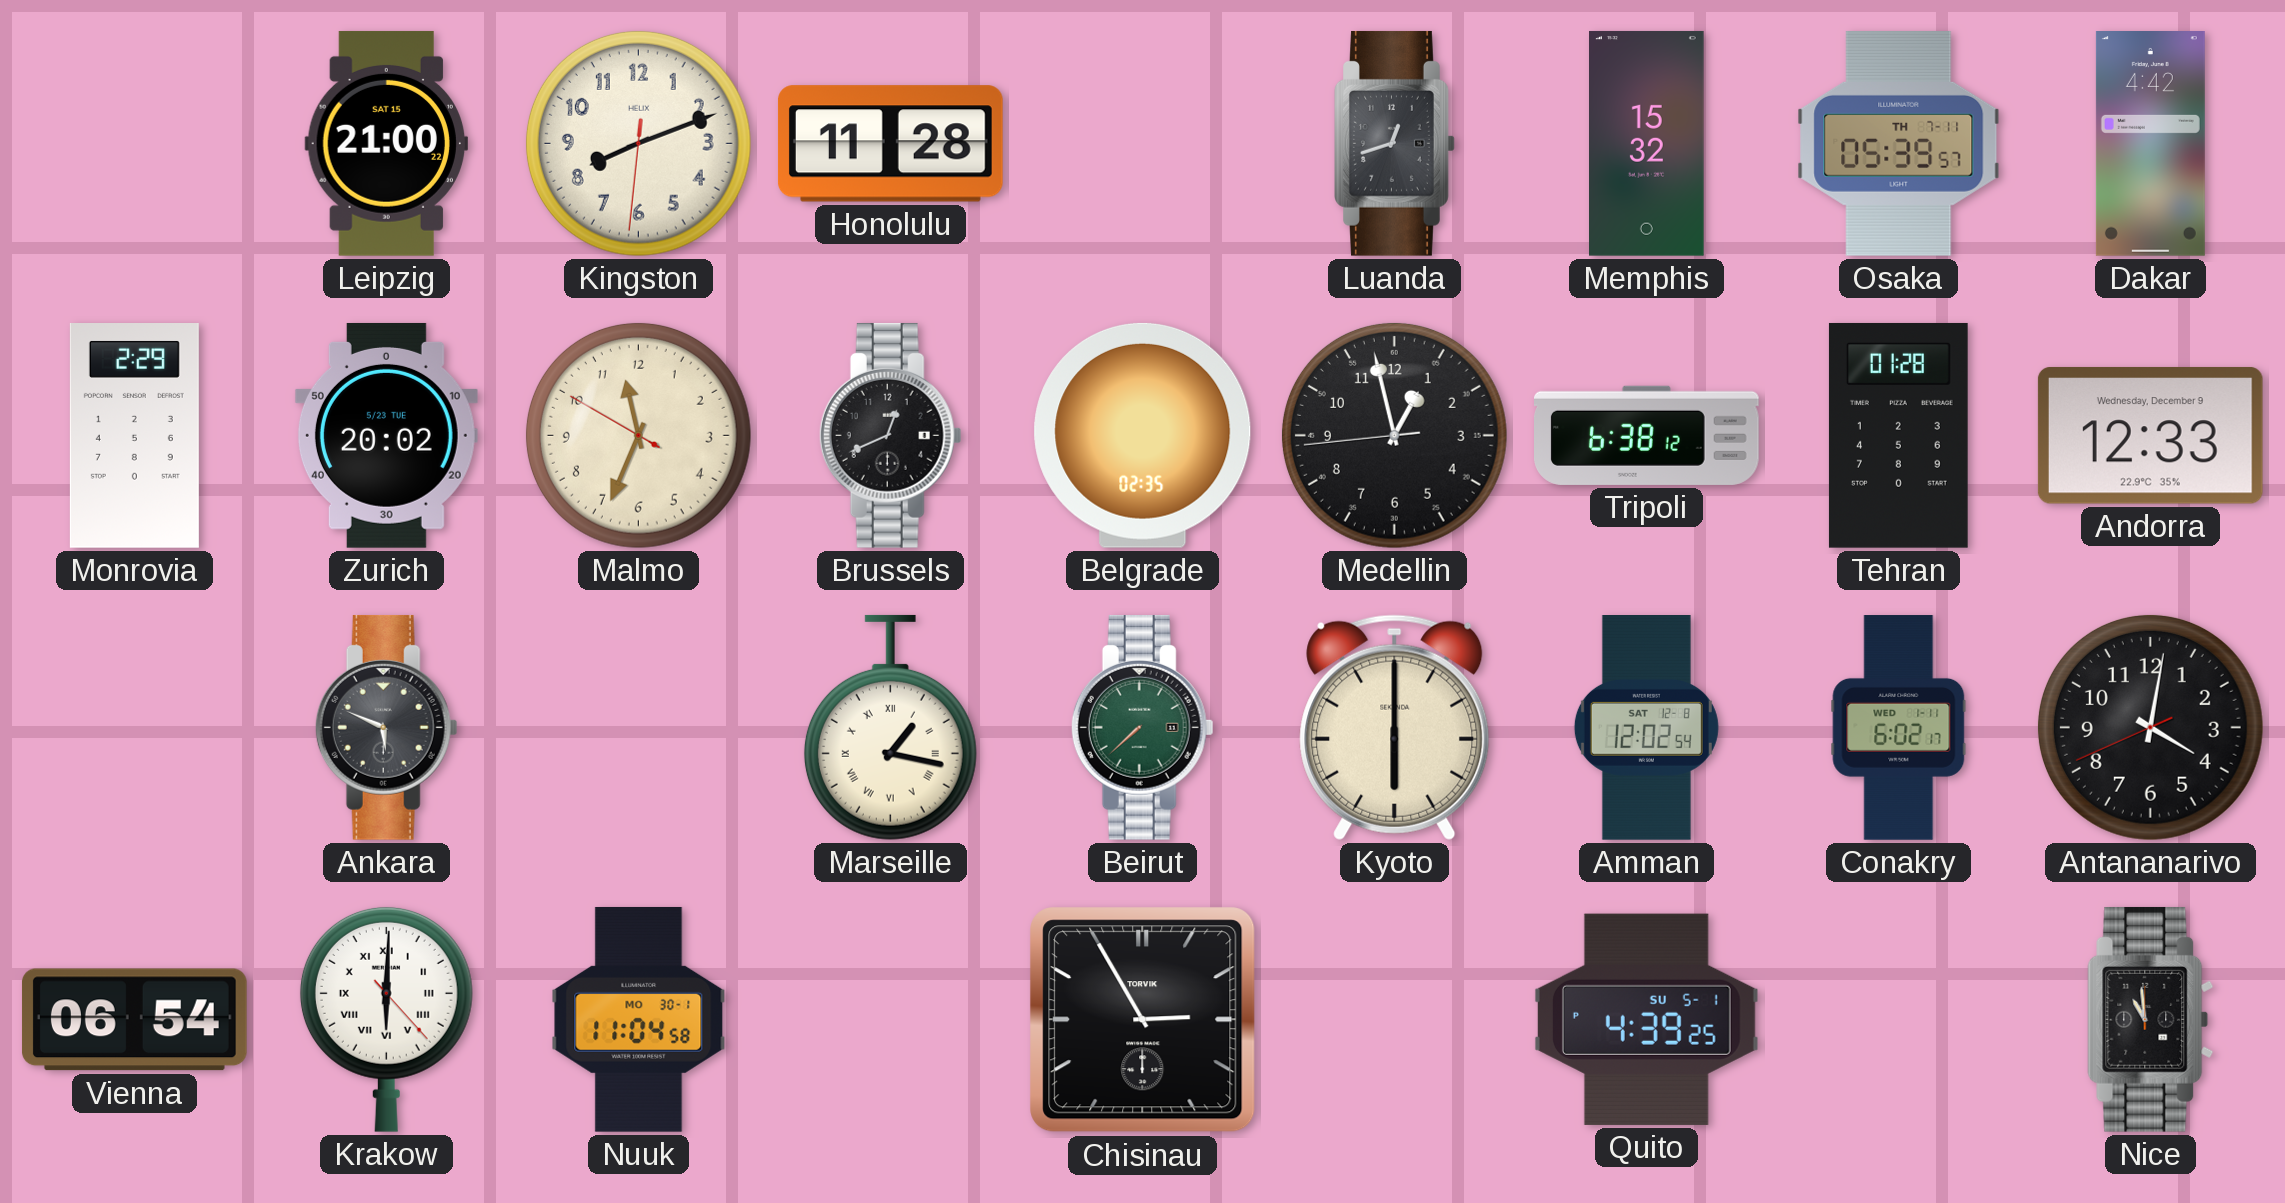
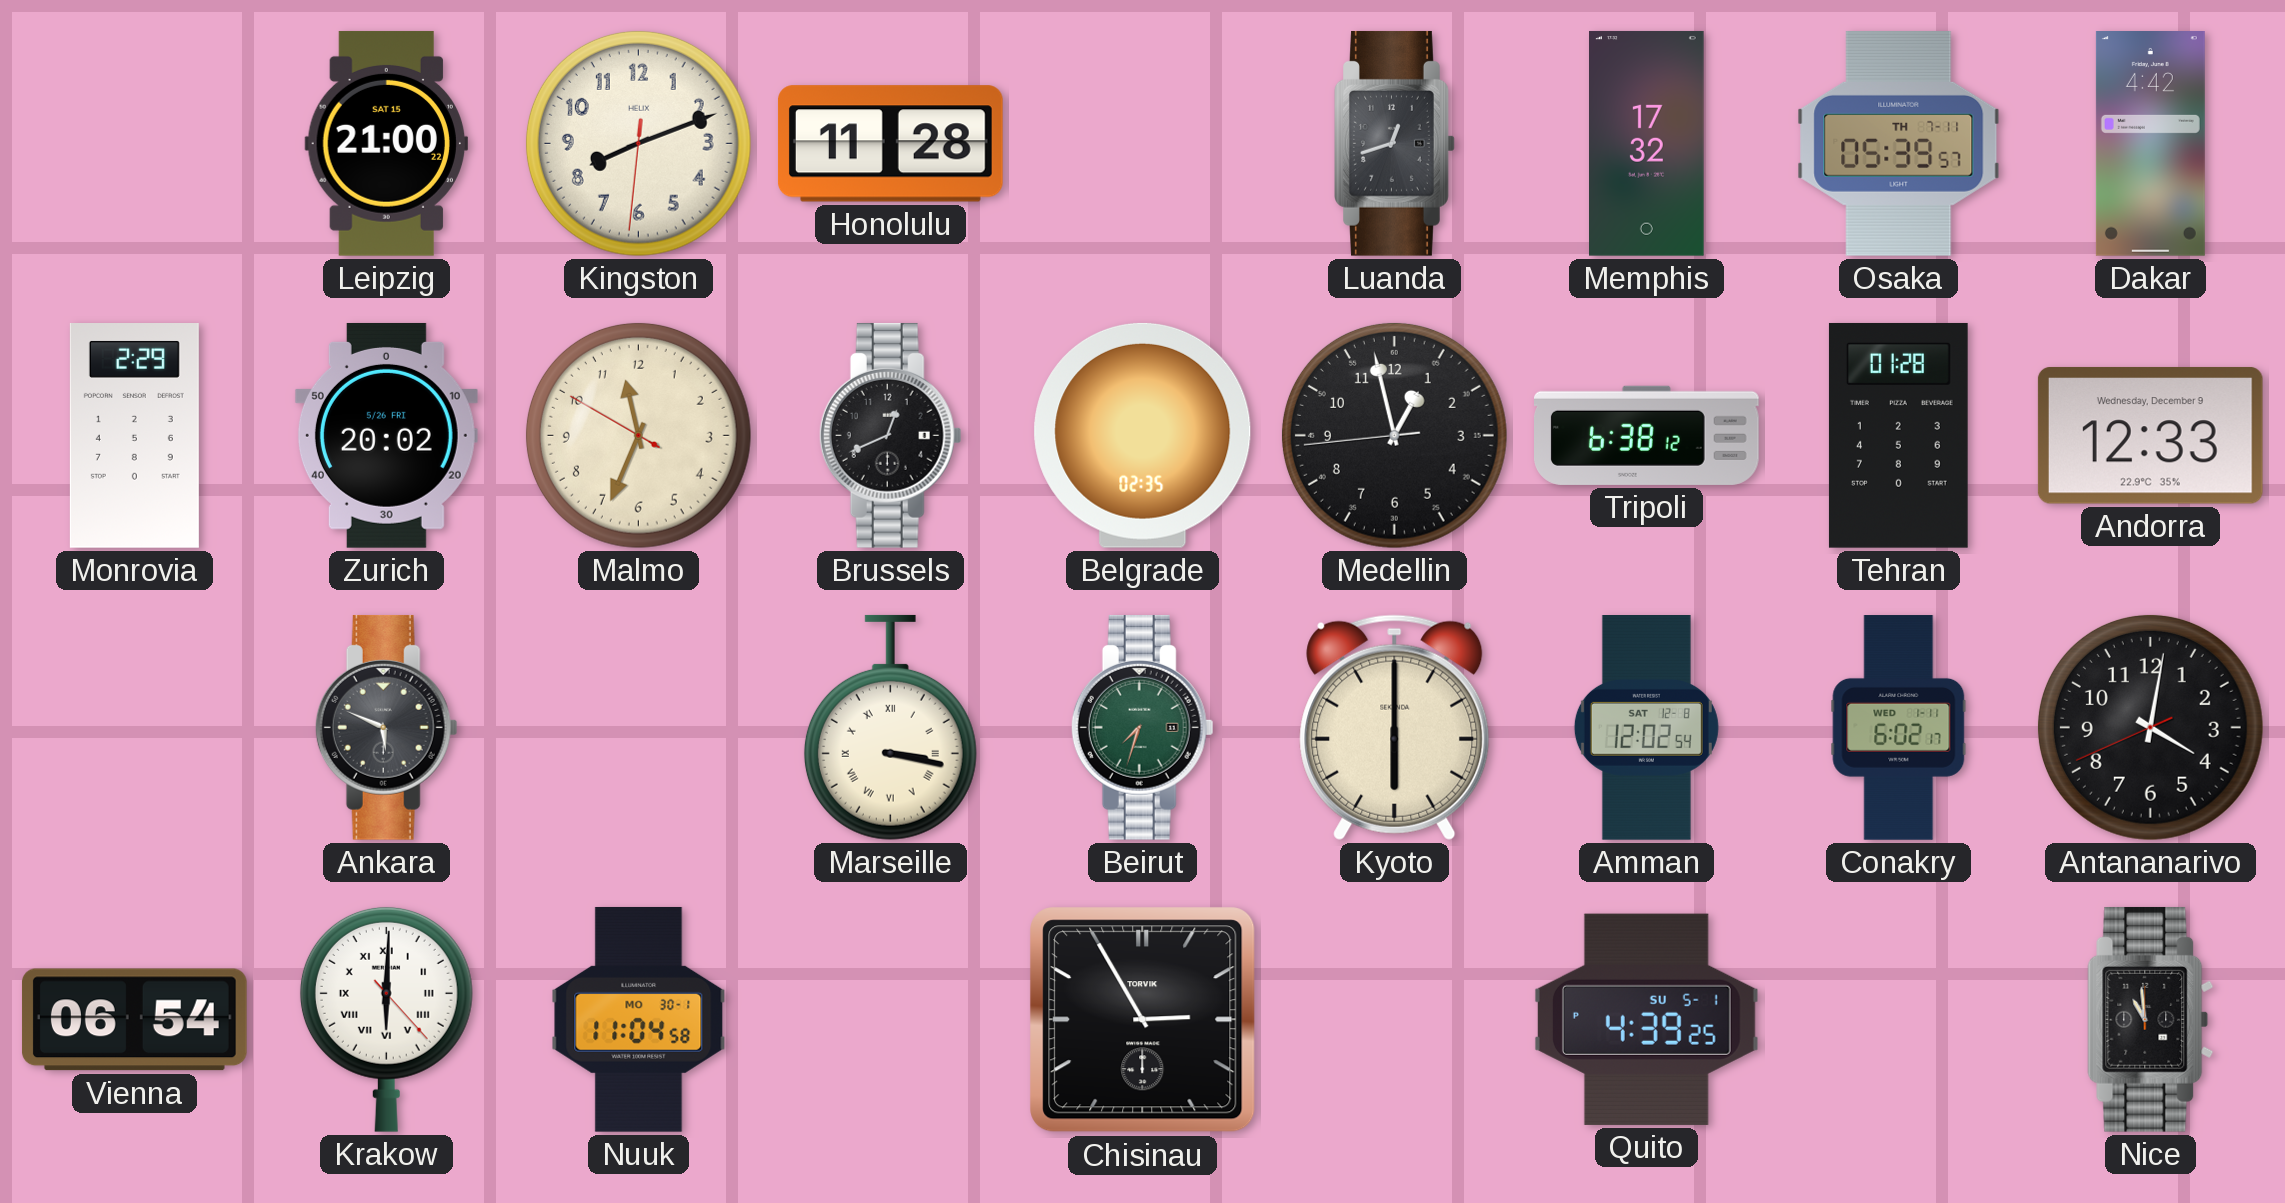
Memphis: 15:32 -> 17:32
Zurich date: 5/23 TUE -> 5/26 FRI
Marseille: 1:17 -> 3:17
Beirut: 7:38 -> 7:33
